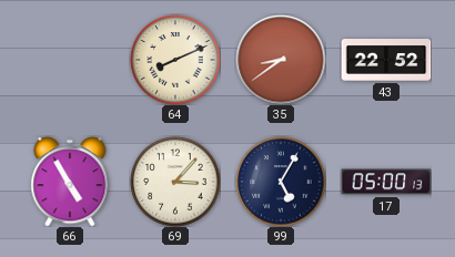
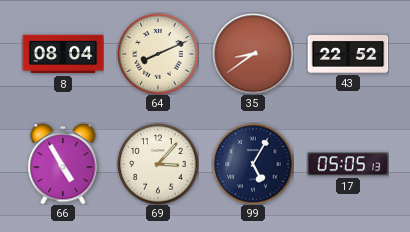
8: none -> 08:04
17: 05:00 -> 05:05
